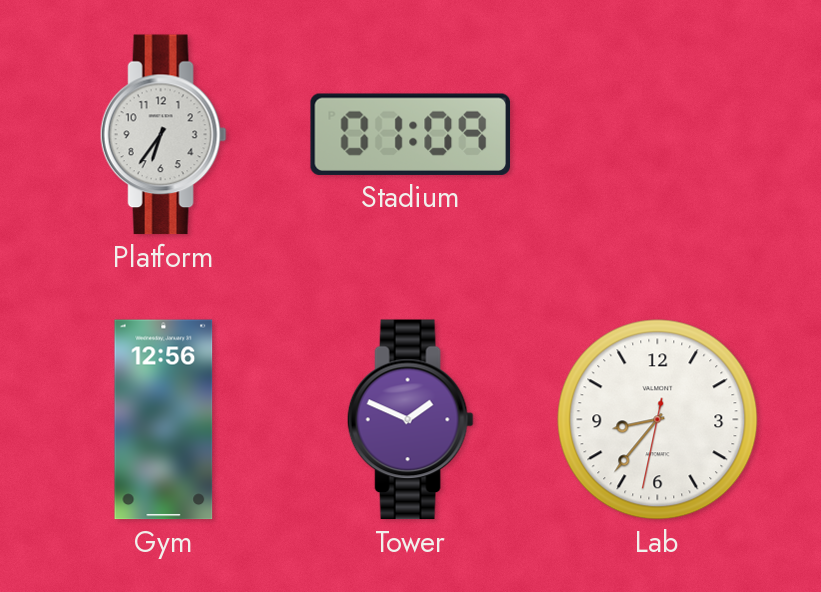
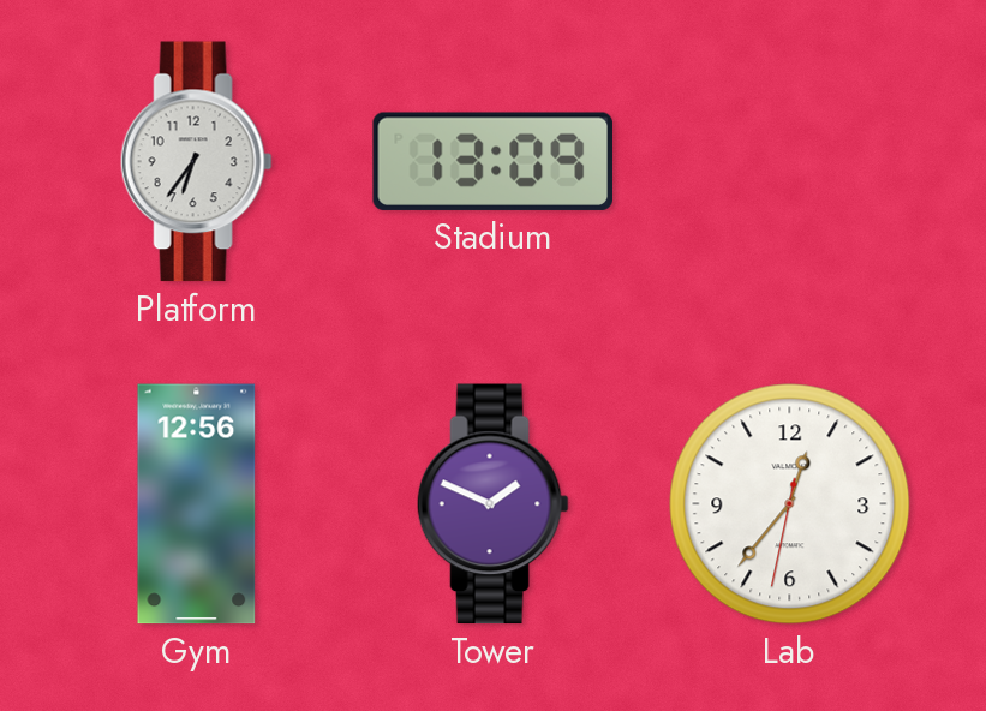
Stadium: 01:09 -> 13:09
Lab: 8:36 -> 12:36
